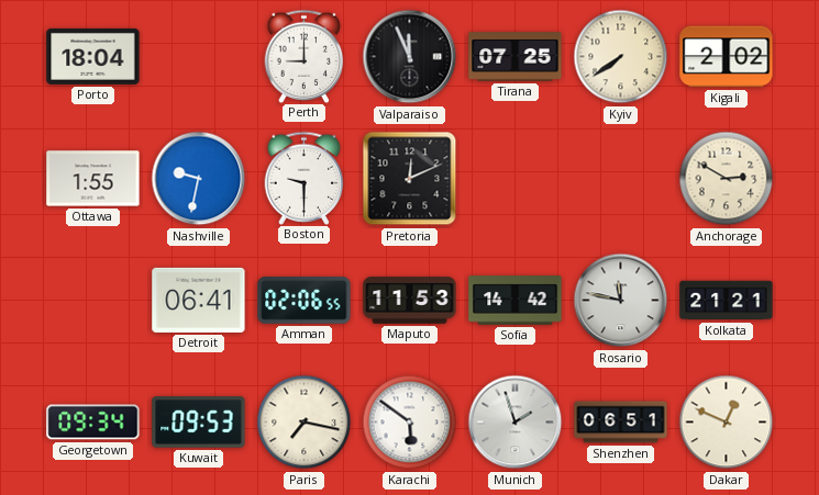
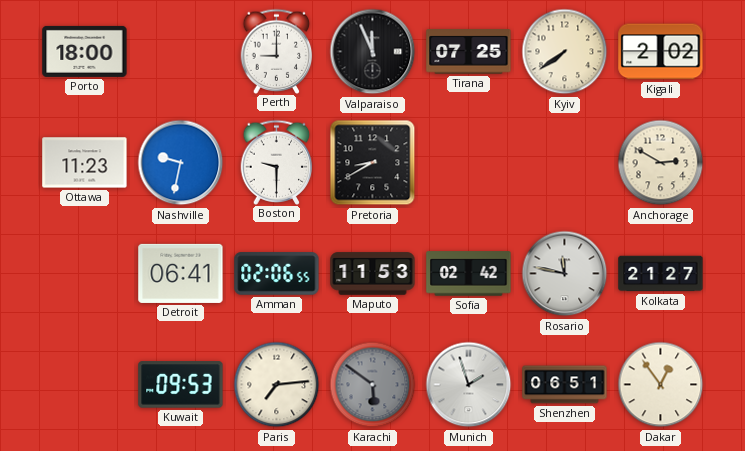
Porto: 18:04 -> 18:00
Ottawa: 1:55 -> 11:23
Pretoria: 12:11 -> 8:40
Sofia: 14:42 -> 02:42
Kolkata: 21:21 -> 21:27
Georgetown: 09:34 -> none
Paris: 7:17 -> 7:14
Karachi dial: white -> grey
Dakar: 12:49 -> 12:54
